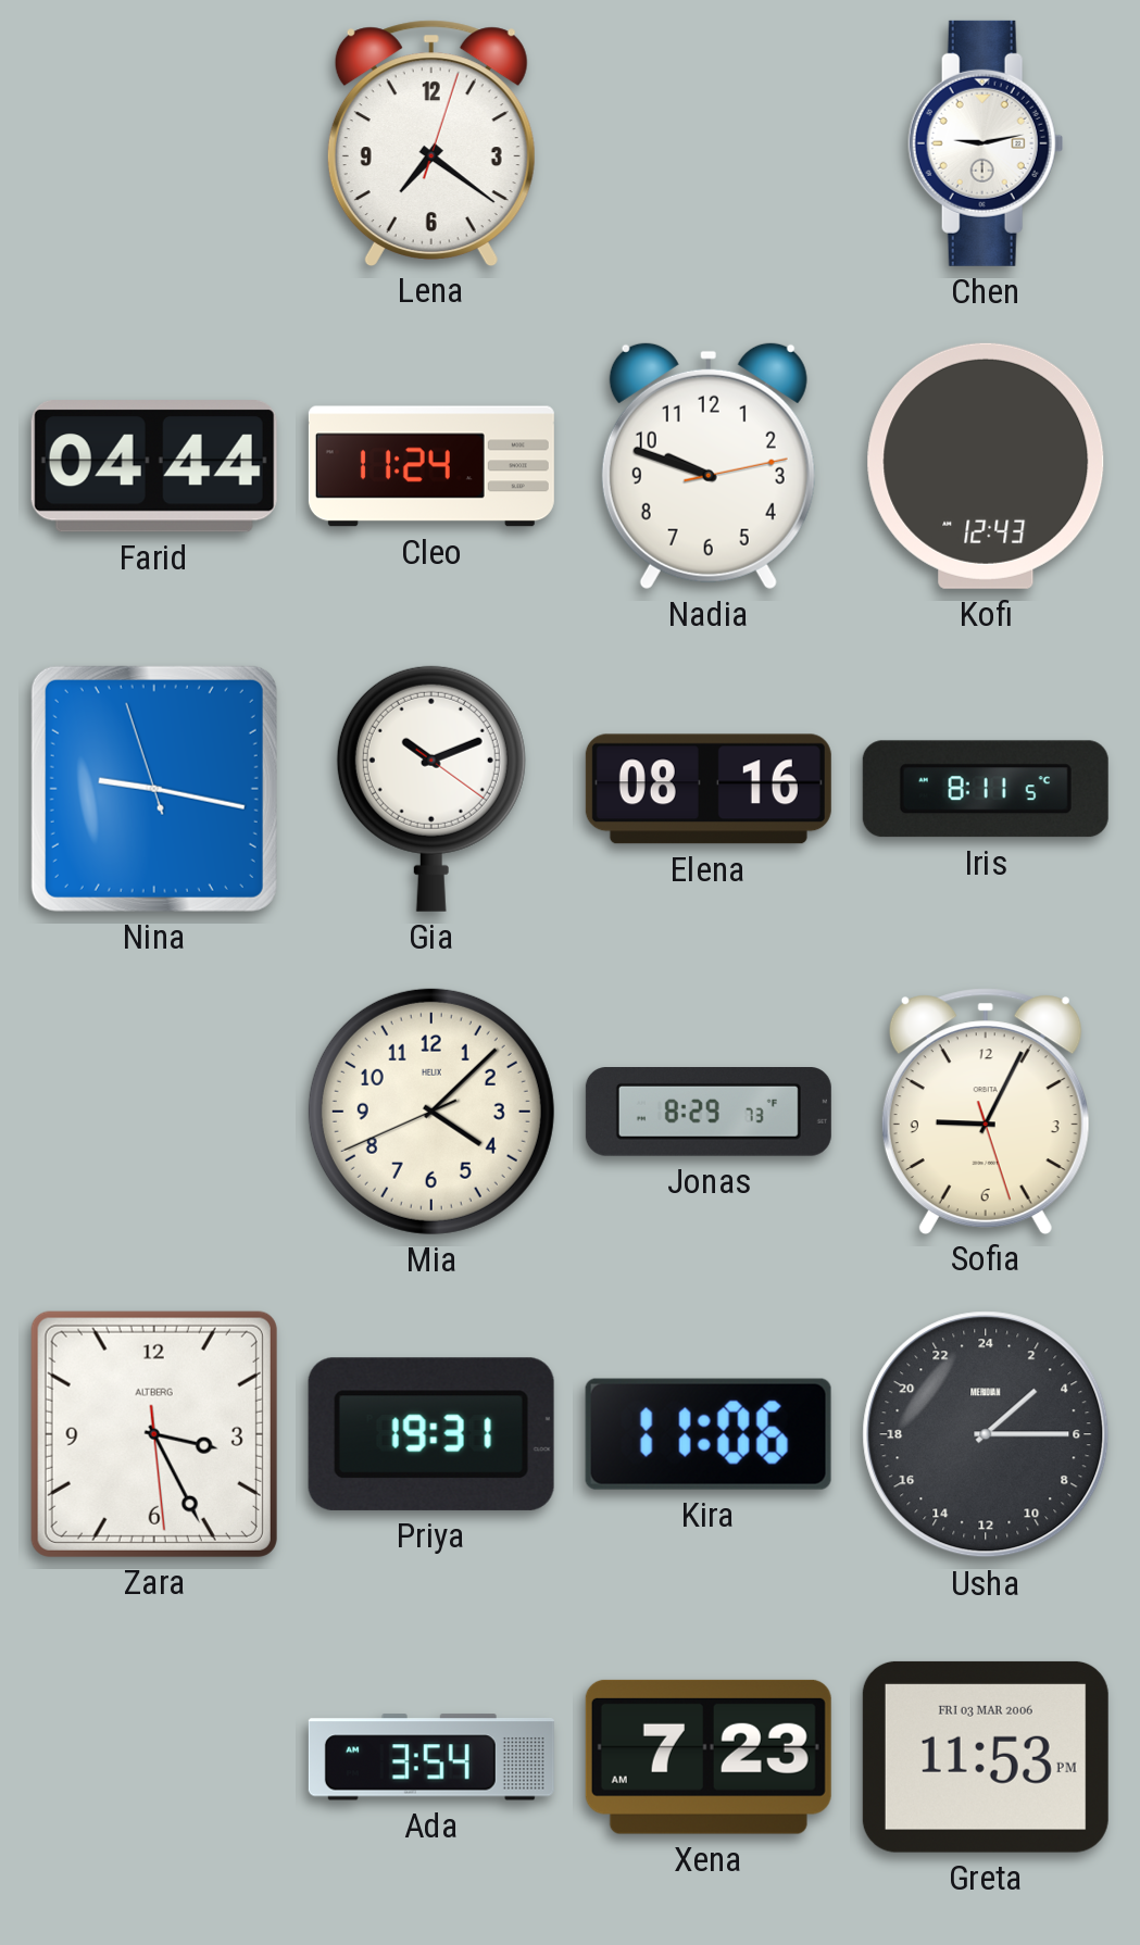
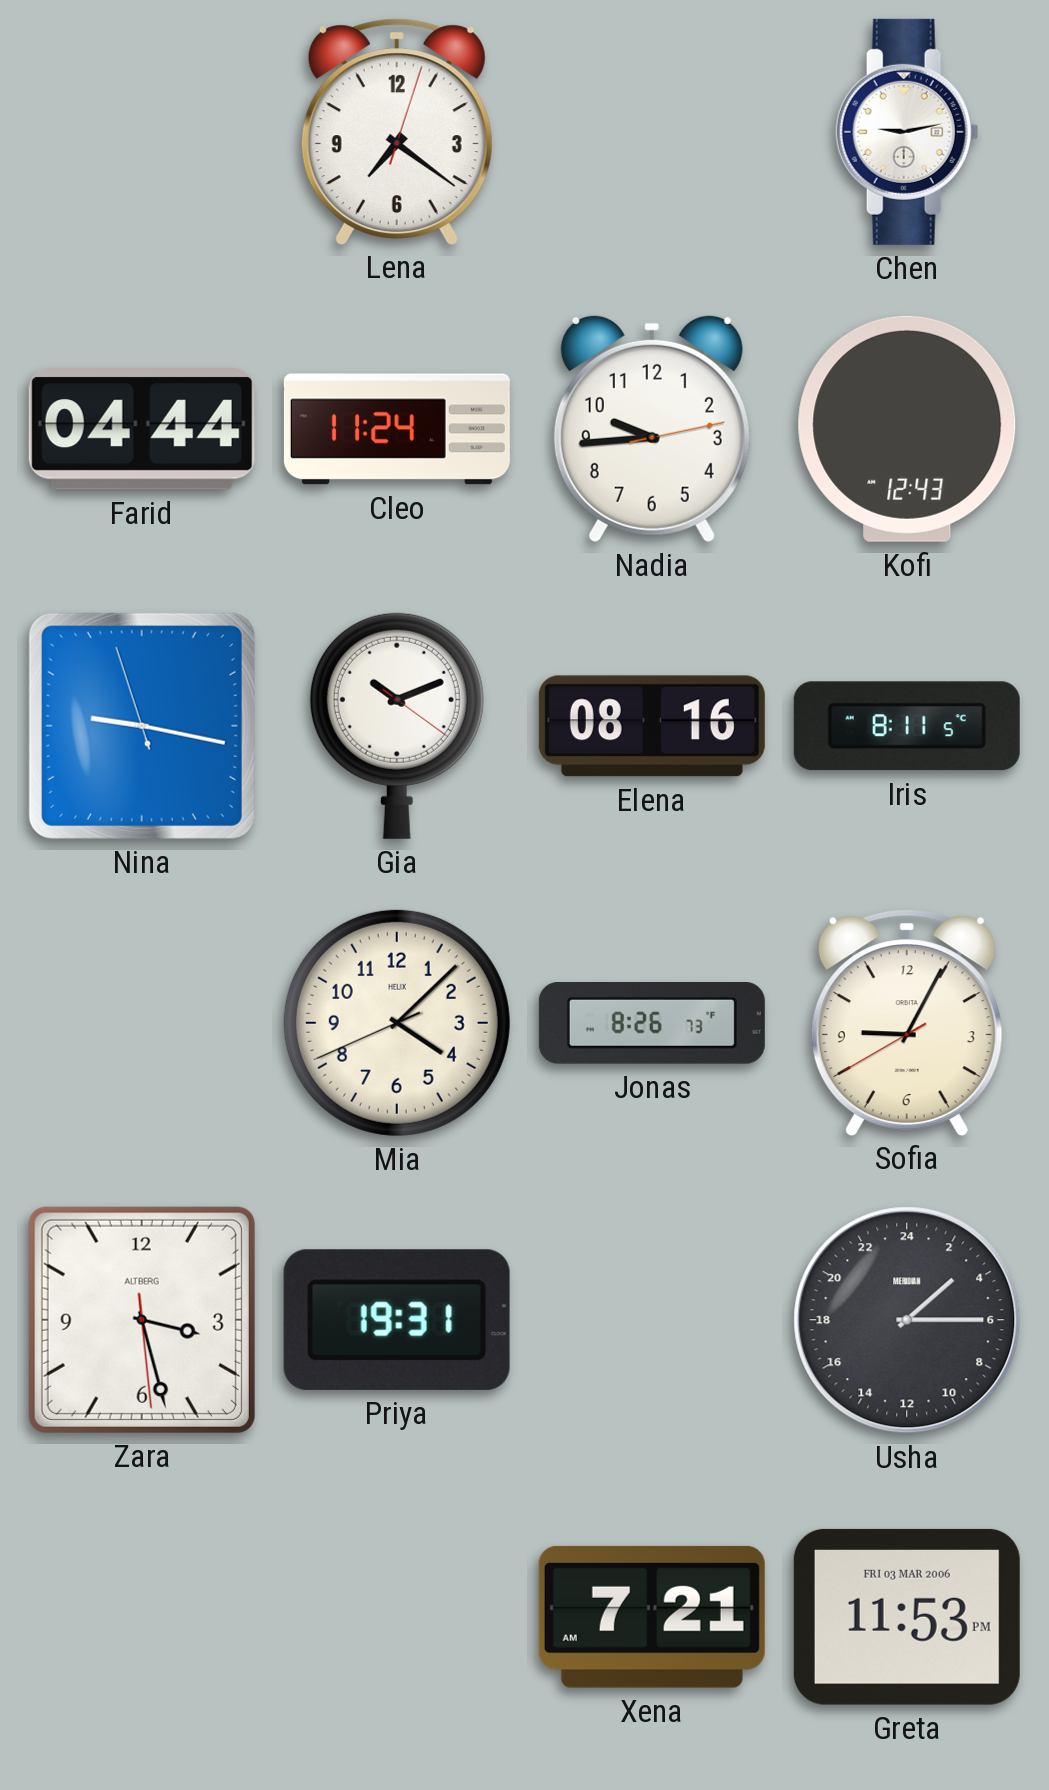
Nadia: 9:48 -> 9:44
Jonas: 8:29 -> 8:26
Sofia: 9:04:27 -> 9:04:40
Zara: 3:25 -> 3:27
Kira: 11:06 -> none
Ada: 3:54 -> none
Xena: 7:23 -> 7:21
